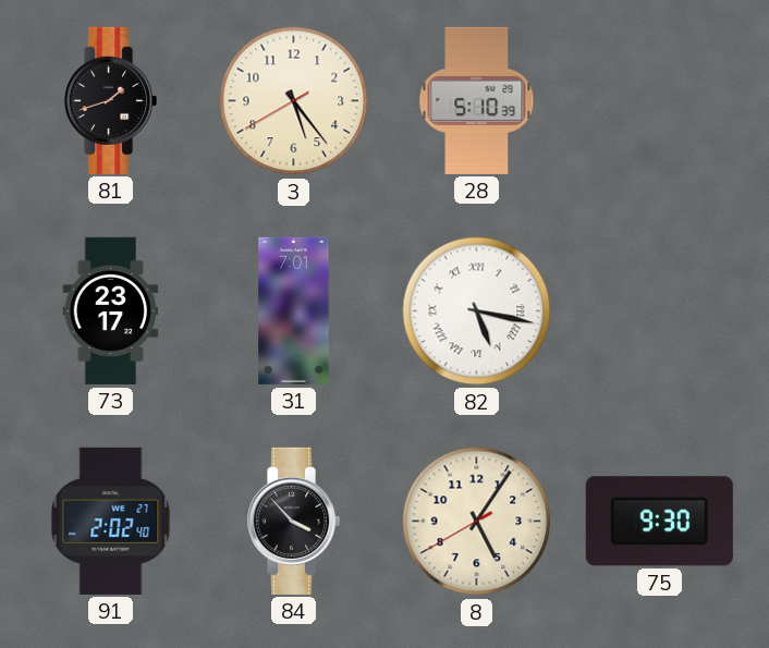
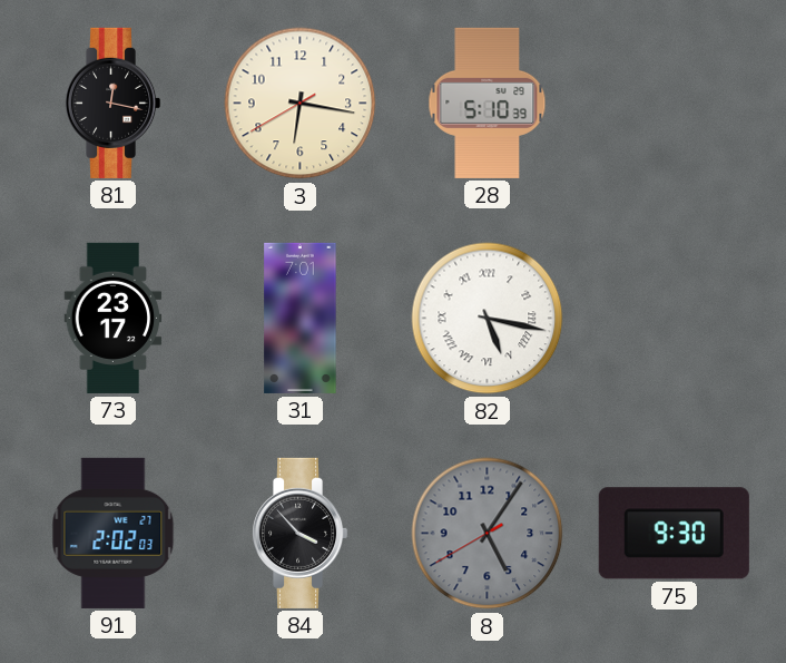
81: 1:42 -> 12:17
3: 5:23 -> 6:16
91: 2:02:40 -> 2:02:03
8 dial: cream -> grey
